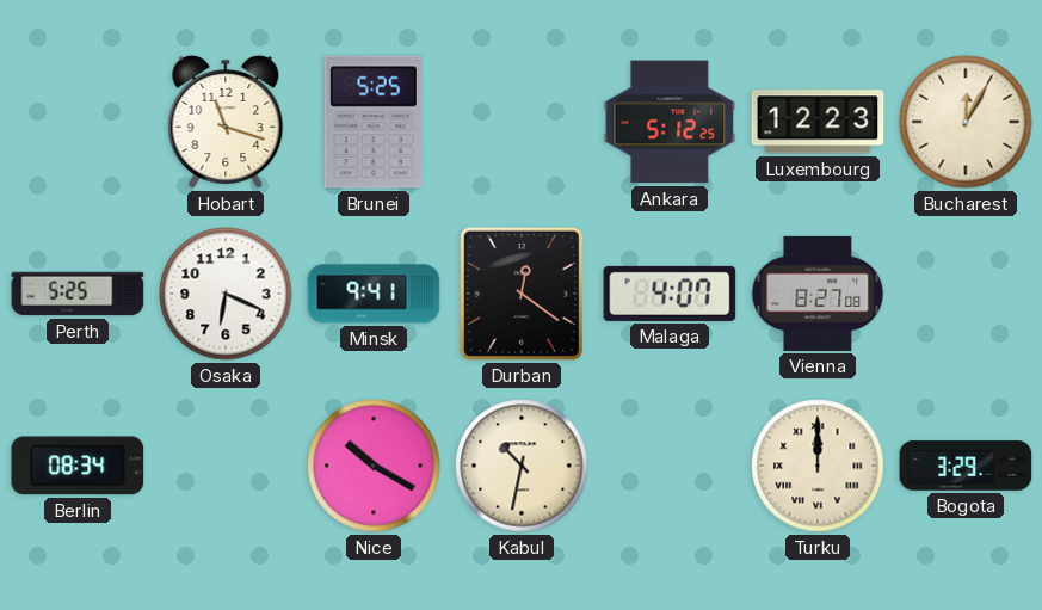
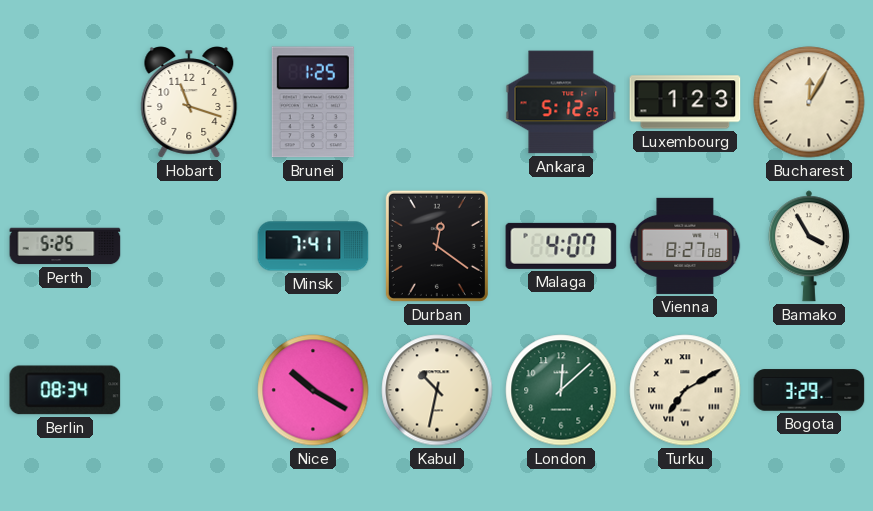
Brunei: 5:25 -> 1:25
Luxembourg: 12:23 -> 1:23
Osaka: 6:19 -> none
Minsk: 9:41 -> 7:41
Bamako: none -> 3:55
London: none -> 12:08
Turku: 12:00 -> 7:10
